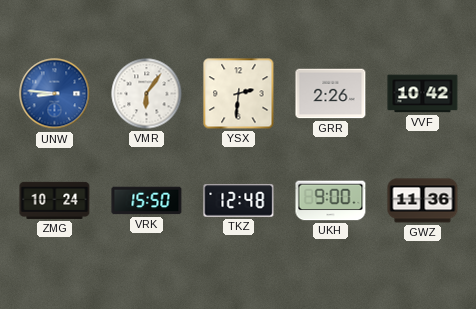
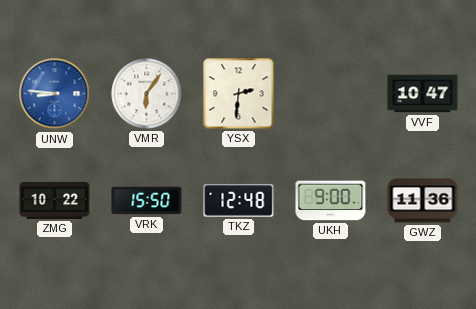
GRR: 2:26 -> none
VVF: 10:42 -> 10:47
ZMG: 10:24 -> 10:22
